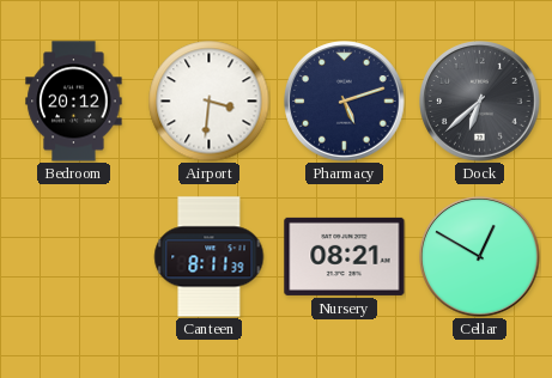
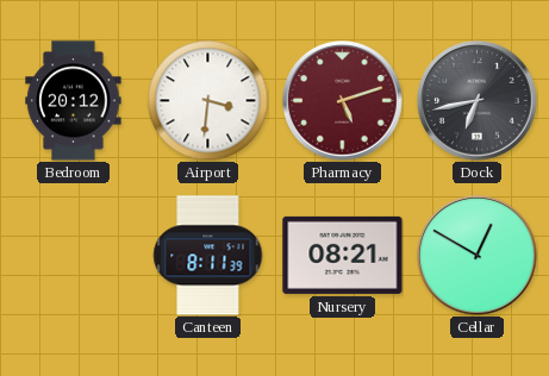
Pharmacy dial: navy -> burgundy
Dock: 6:38 -> 6:43
